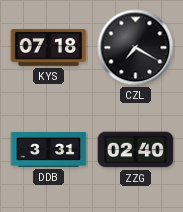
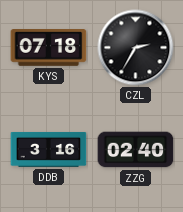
CZL: 7:20 -> 2:35
DDB: 3:31 -> 3:16
